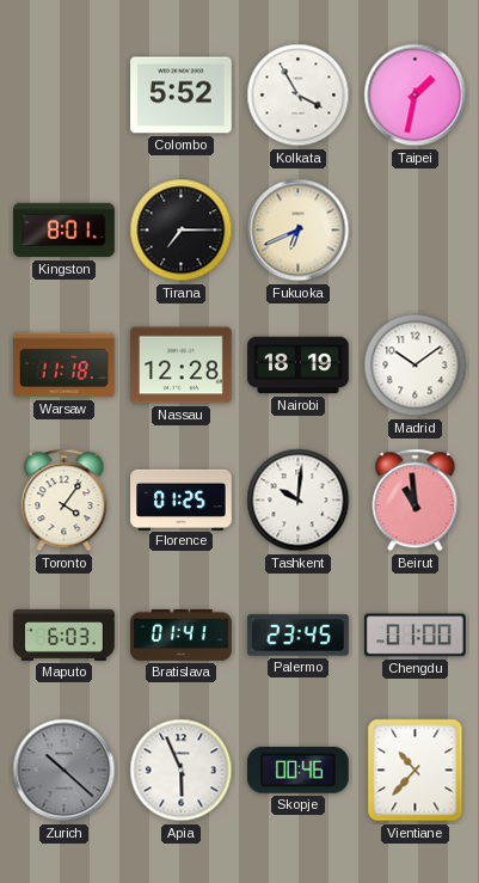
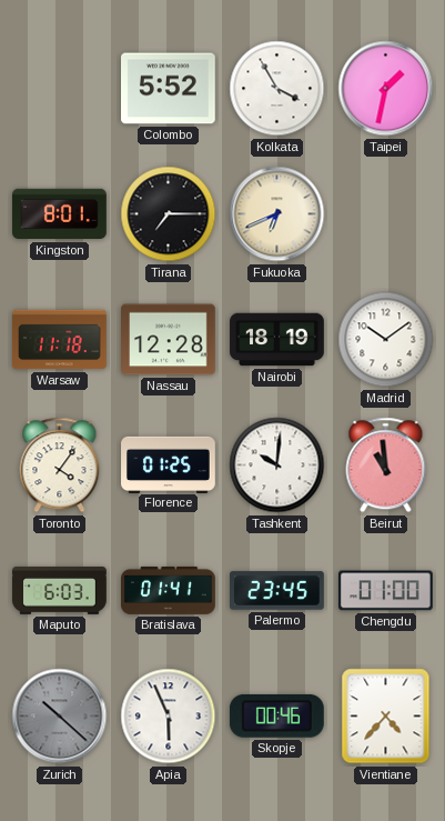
Vientiane: 10:37 -> 4:37
